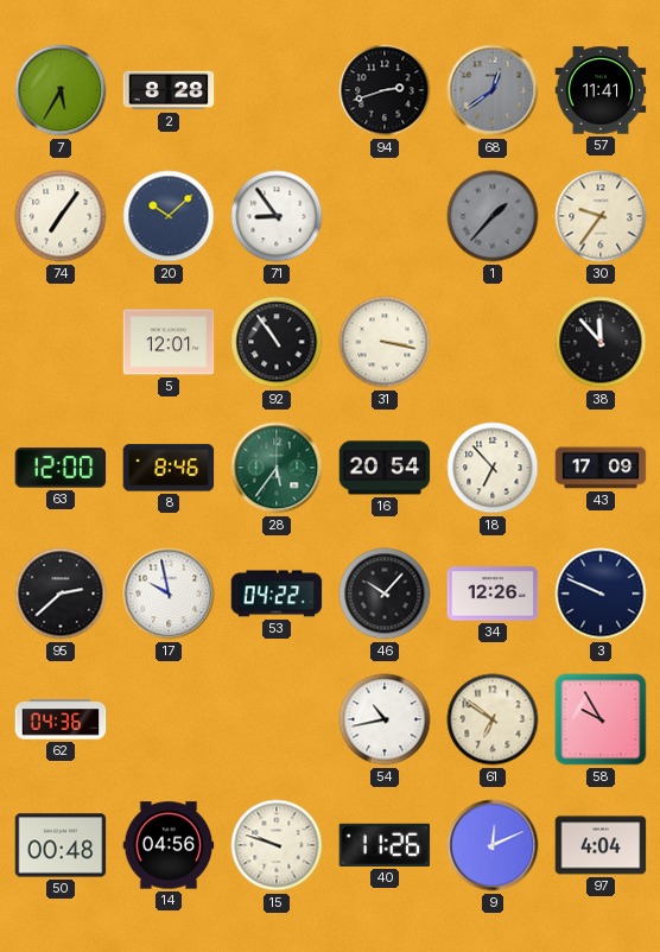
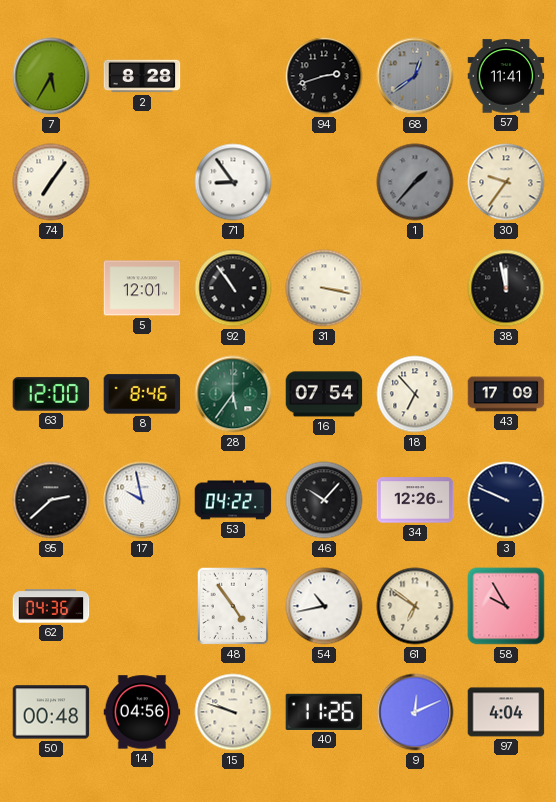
20: 10:08 -> none
38: 11:53 -> 11:58
16: 20:54 -> 07:54
48: none -> 4:54
